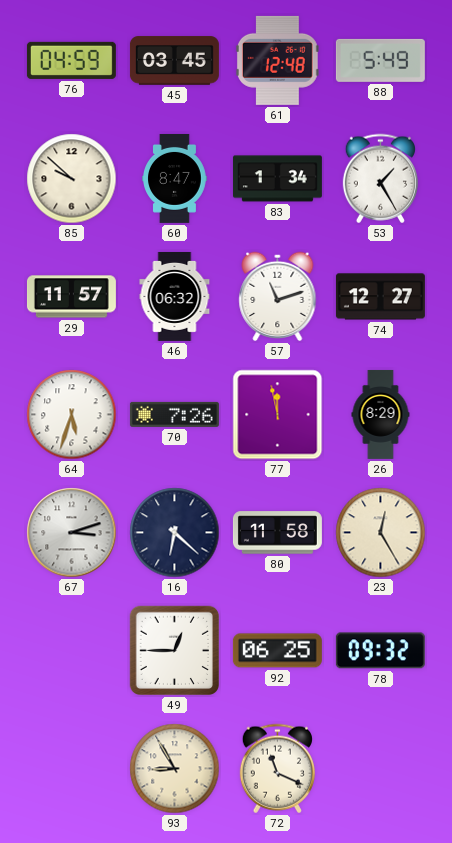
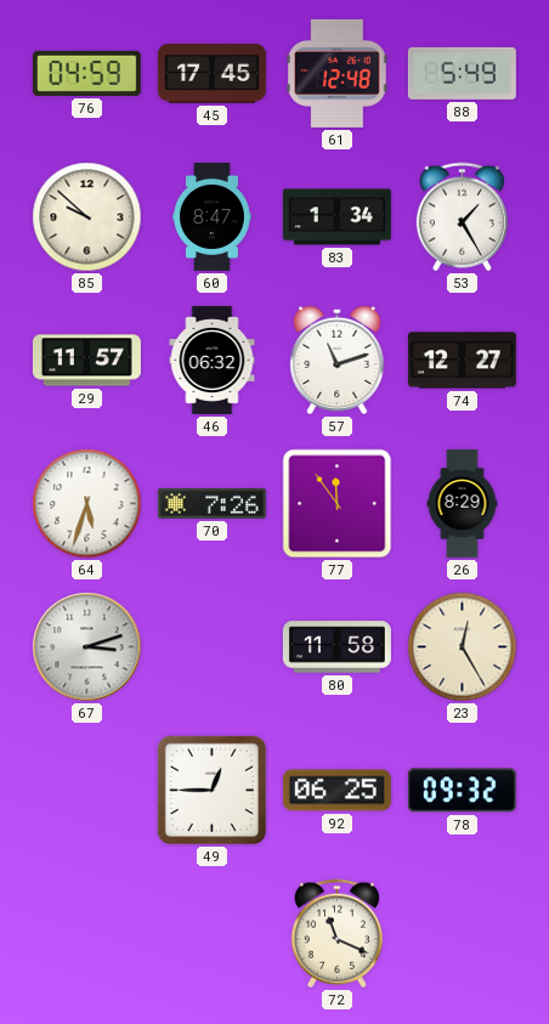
45: 03:45 -> 17:45
77: 11:58 -> 11:54
16: 6:22 -> none
93: 8:55 -> none
